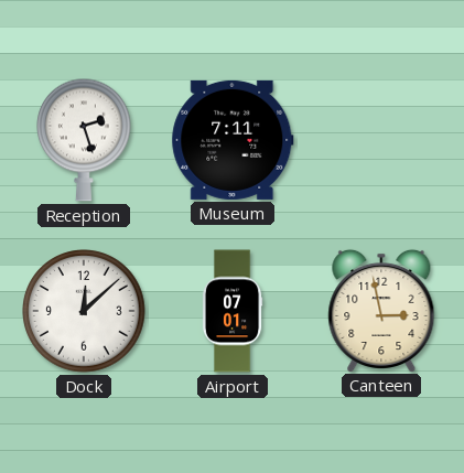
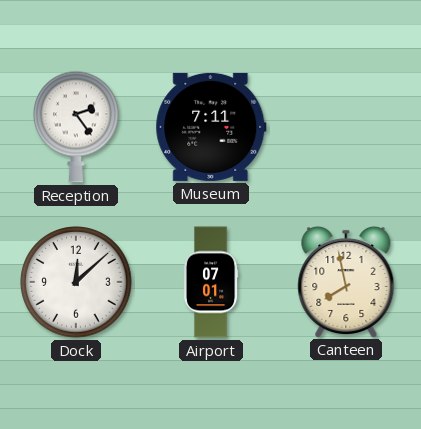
Reception: 2:27 -> 2:24
Canteen: 2:58 -> 7:58
